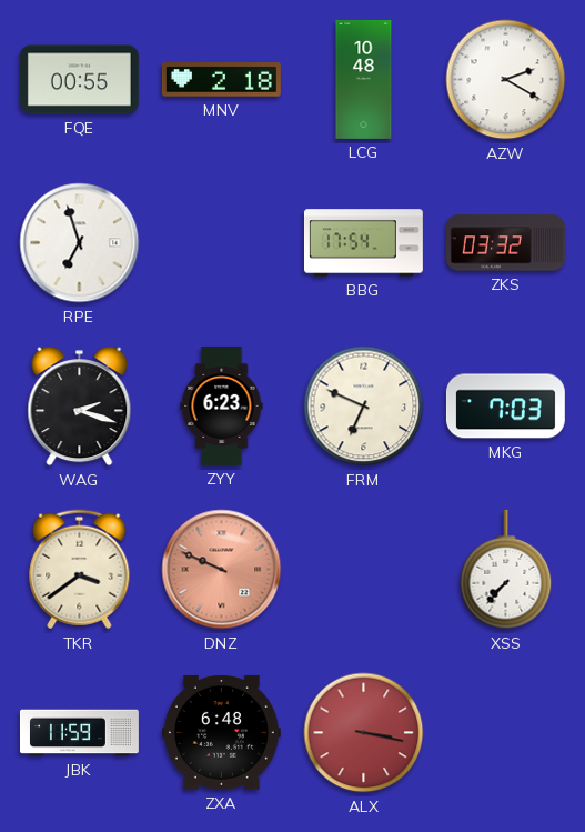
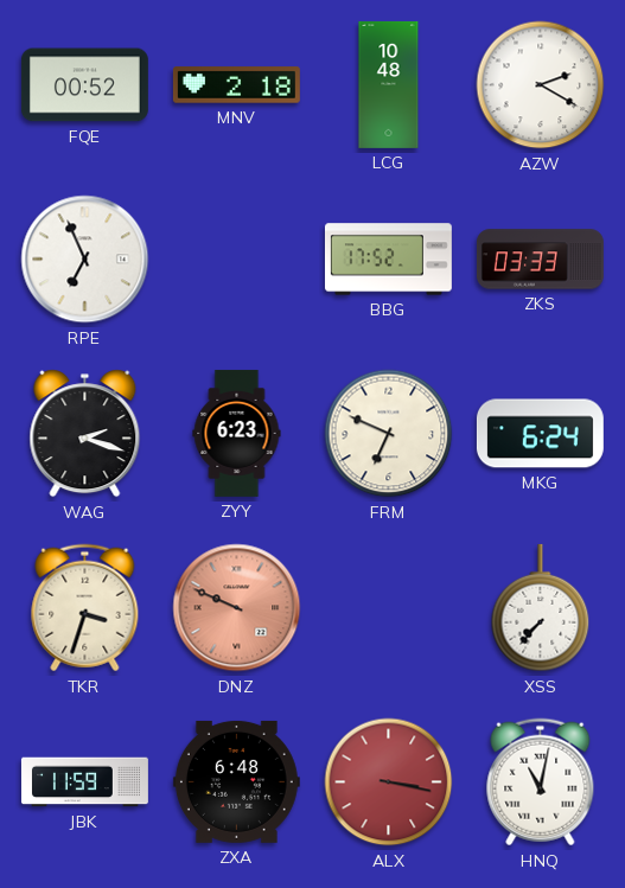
FQE: 00:55 -> 00:52
RPE: 6:57 -> 6:56
BBG: 17:54 -> 17:52
ZKS: 03:32 -> 03:33
MKG: 7:03 -> 6:24
TKR: 3:39 -> 3:33
HNQ: none -> 11:02
